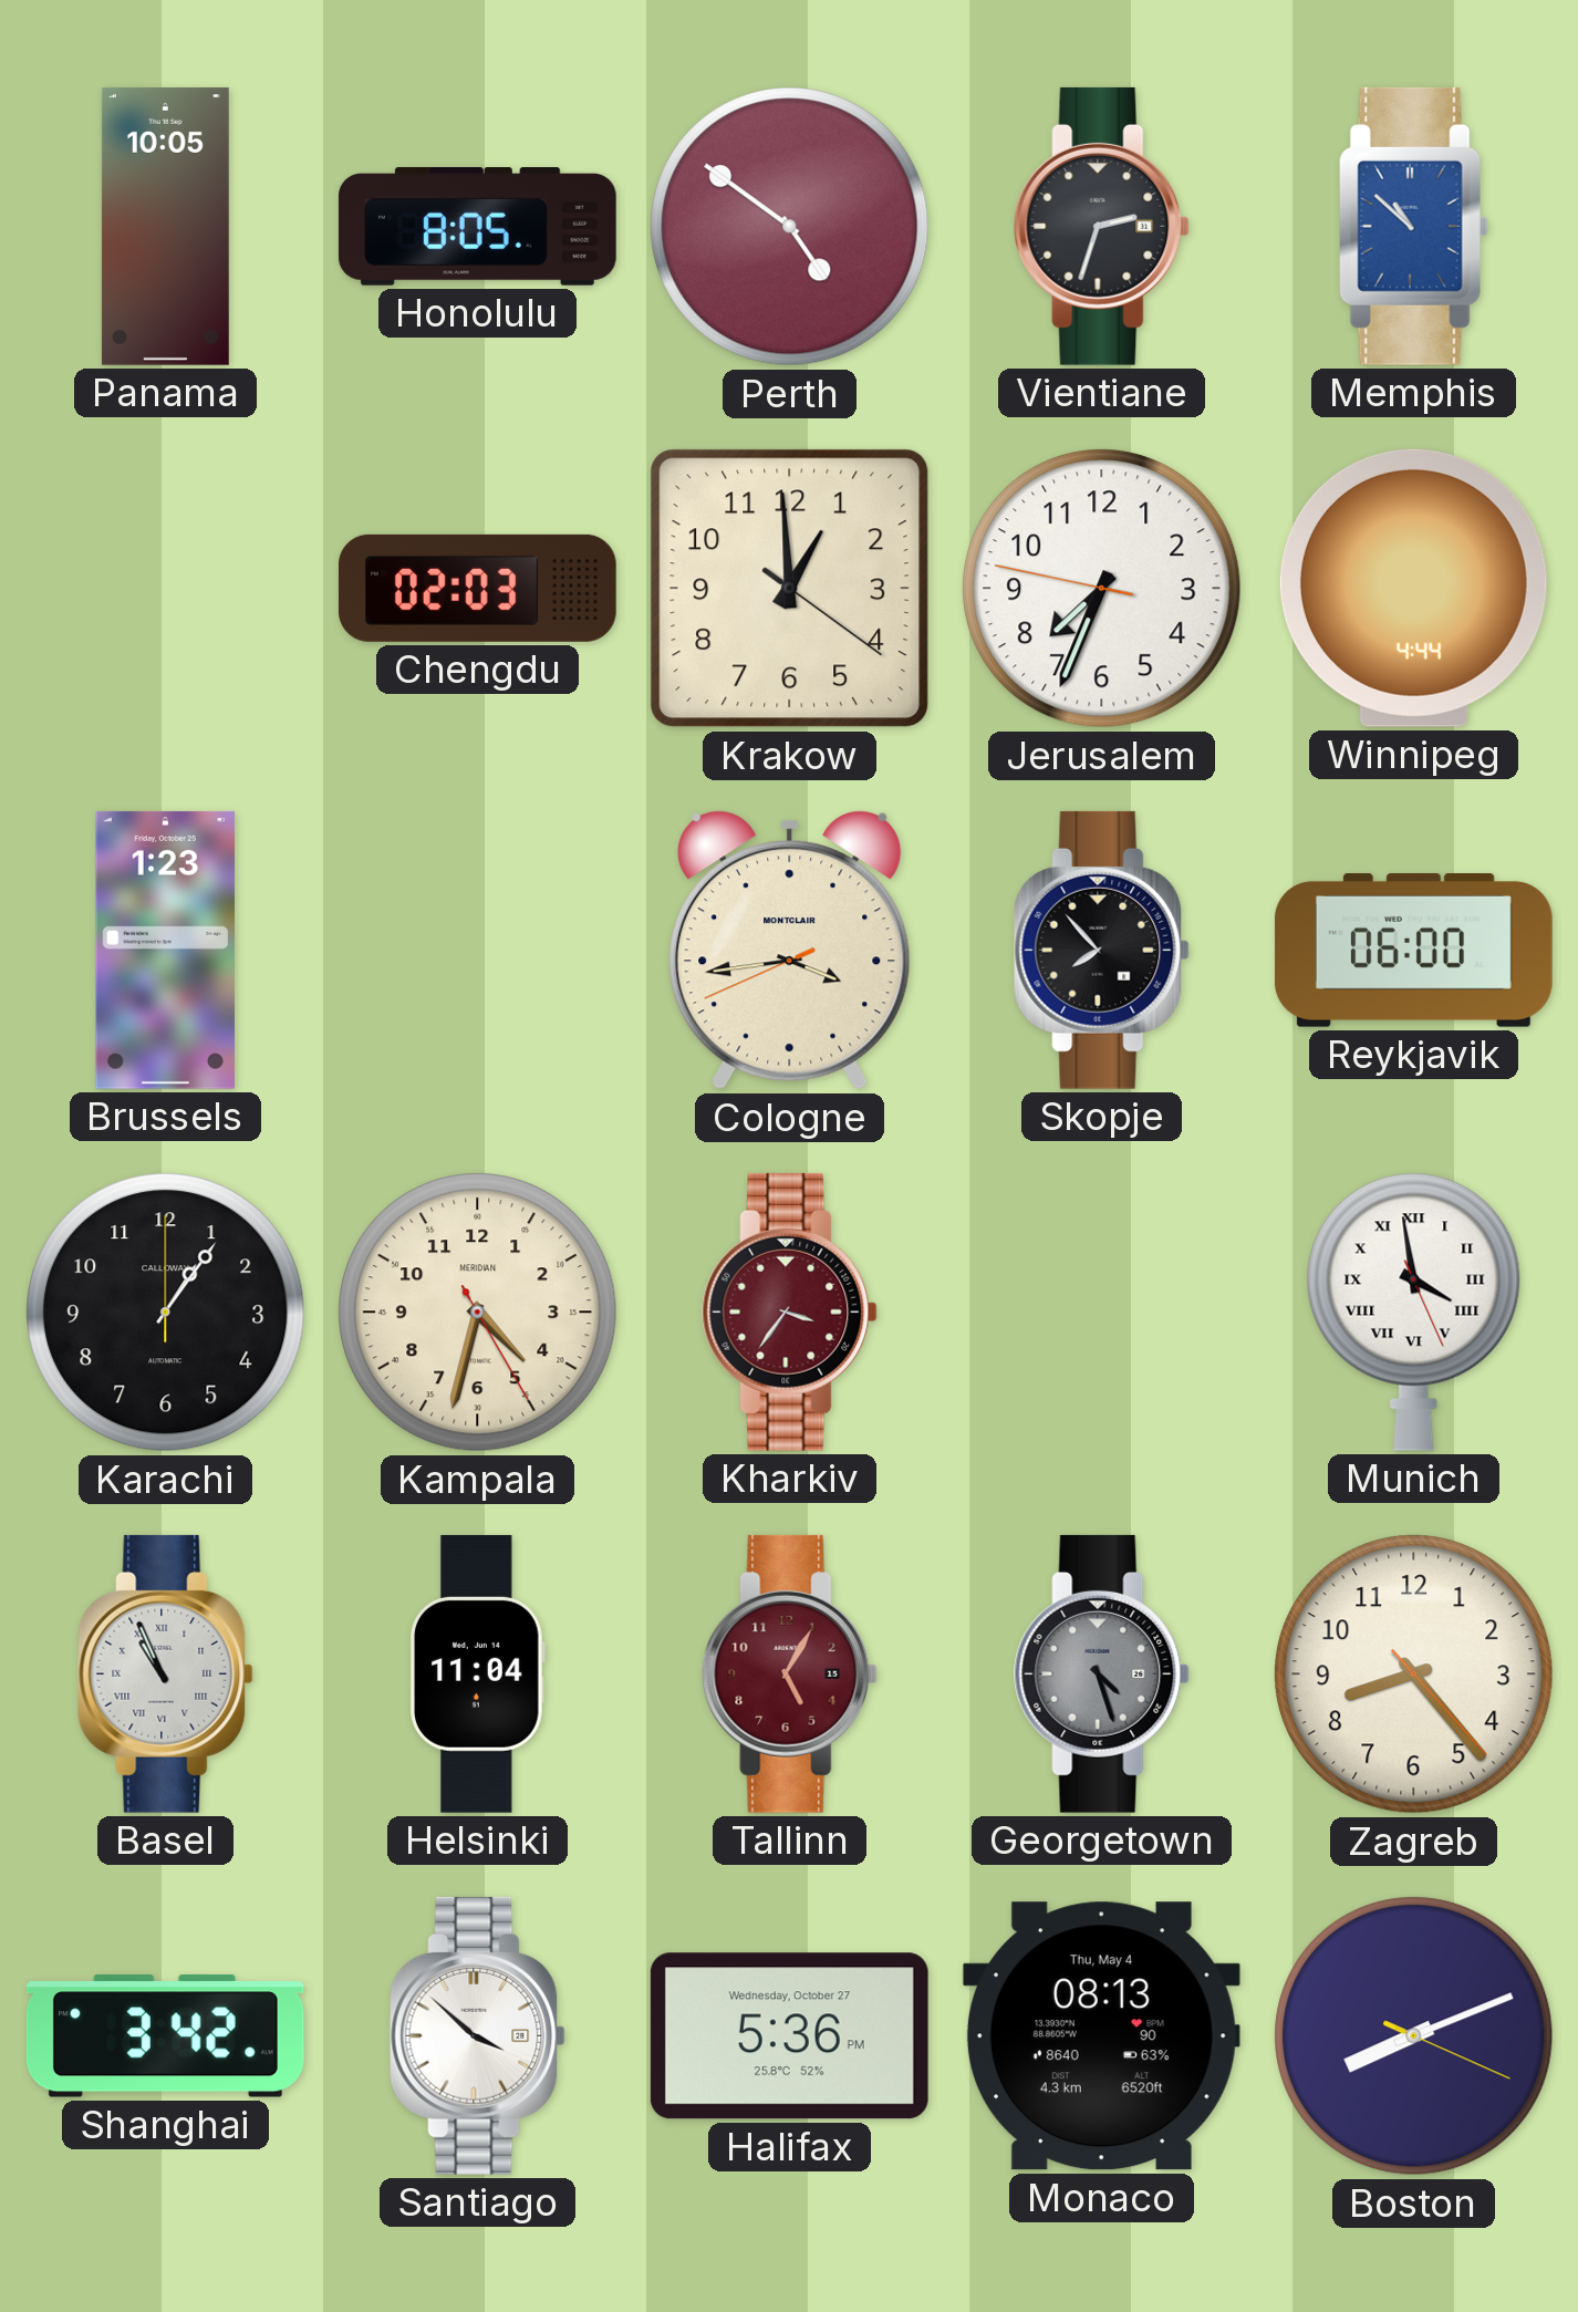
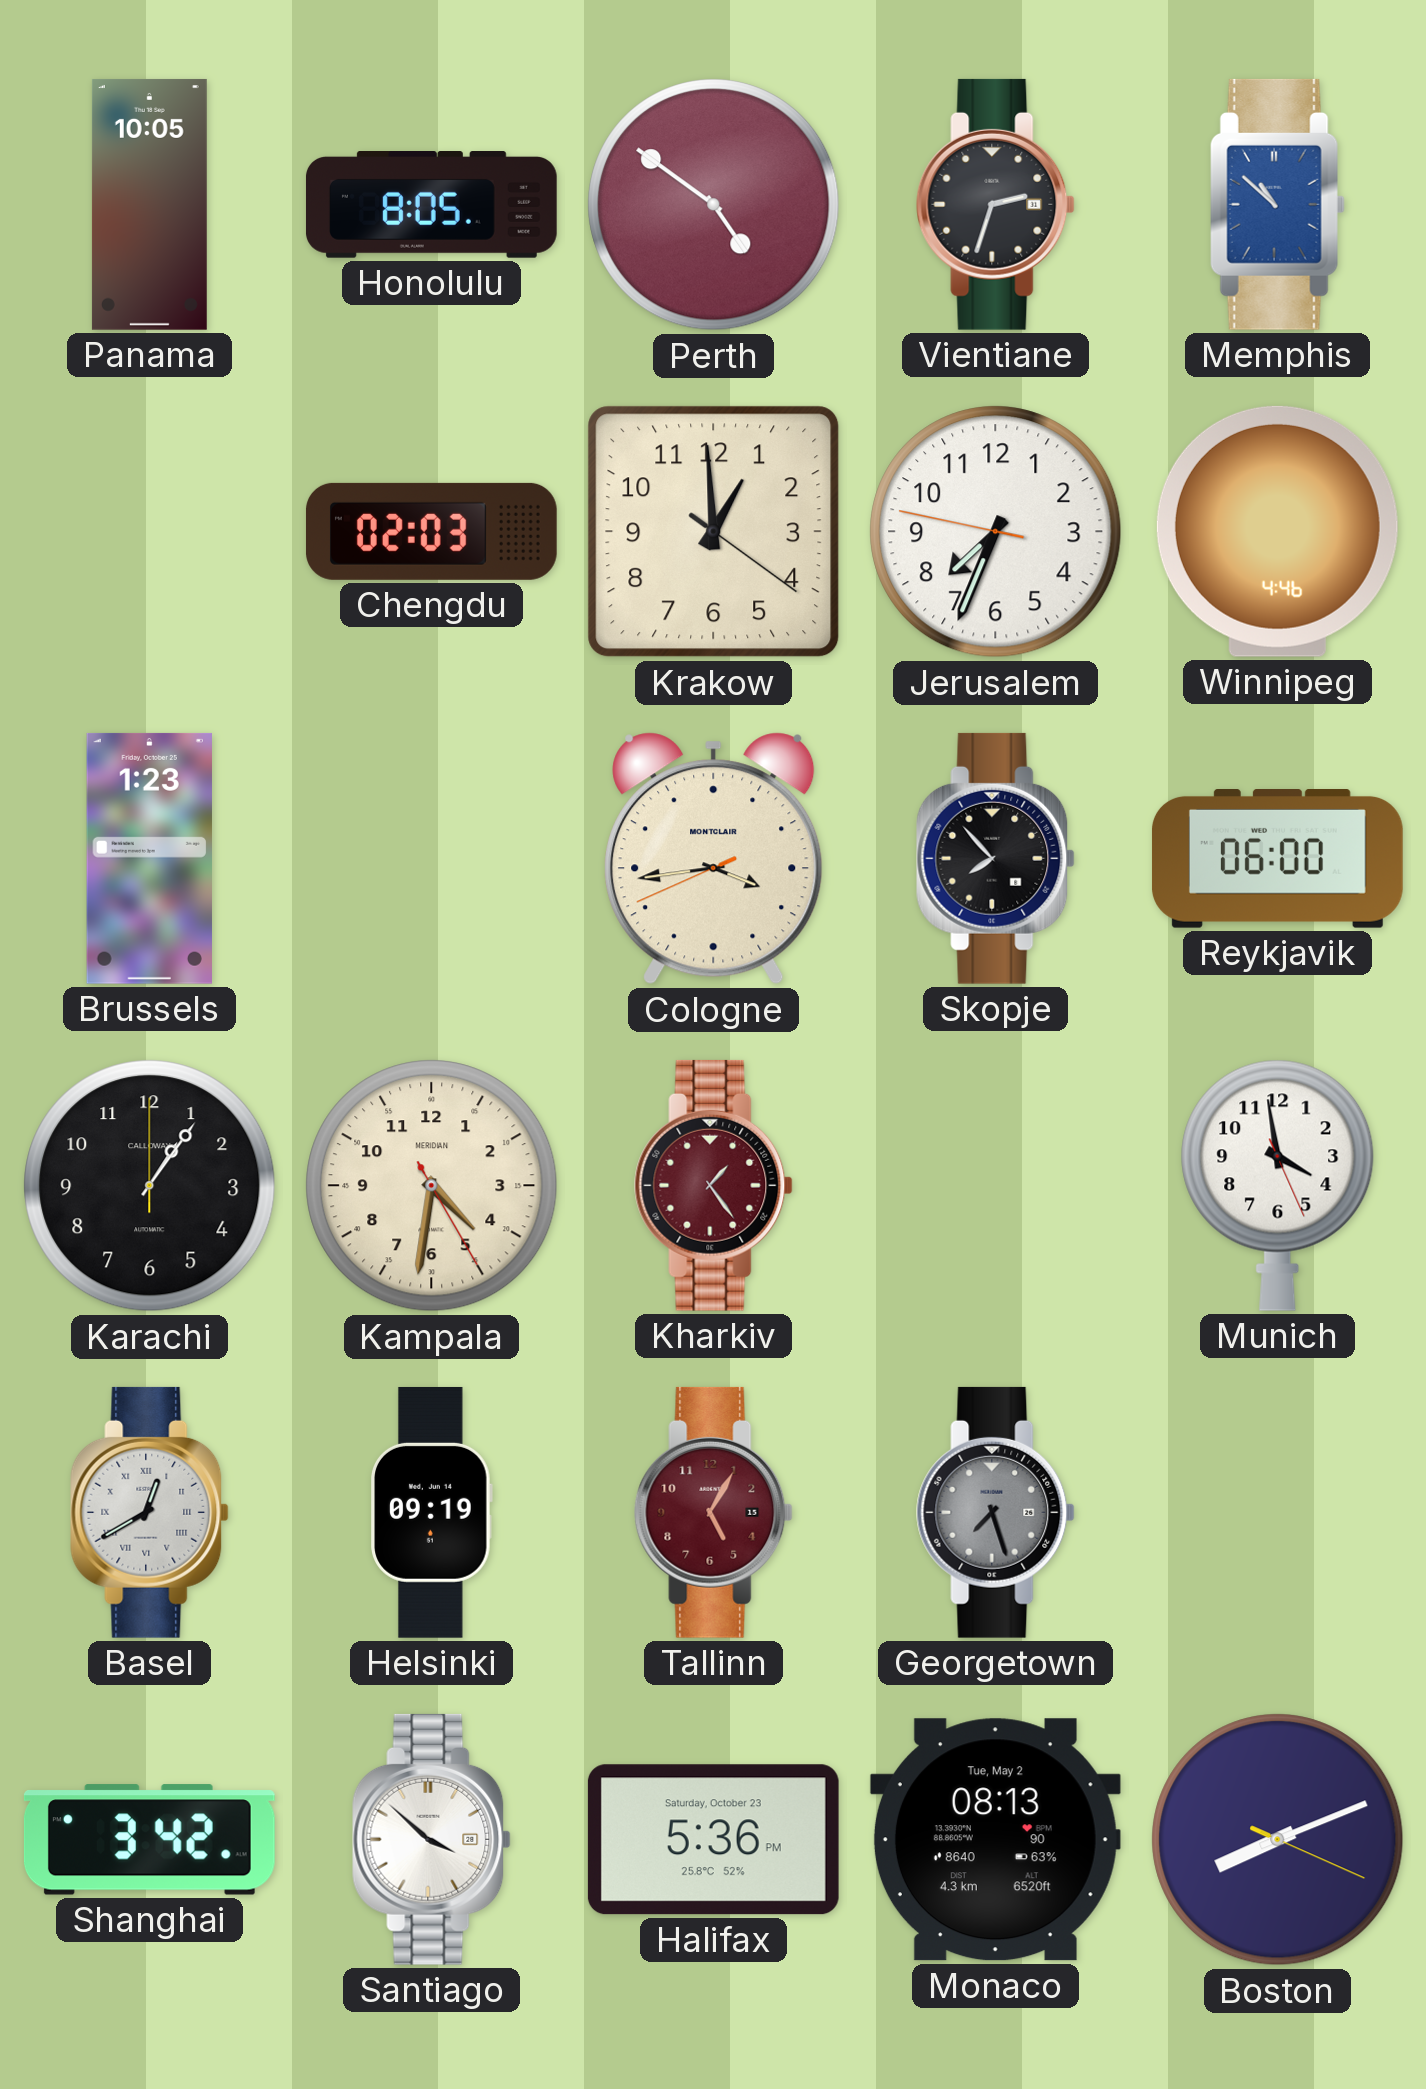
Winnipeg: 4:44 -> 4:46
Kampala: 4:32 -> 4:31
Kharkiv: 3:36 -> 1:24
Munich numerals: Roman -> Arabic
Basel: 10:56 -> 12:40
Helsinki: 11:04 -> 09:19
Georgetown: 4:27 -> 7:27
Zagreb: 8:23 -> none
Halifax date: Wednesday, October 27 -> Saturday, October 23
Monaco date: Thu, May 4 -> Tue, May 2
